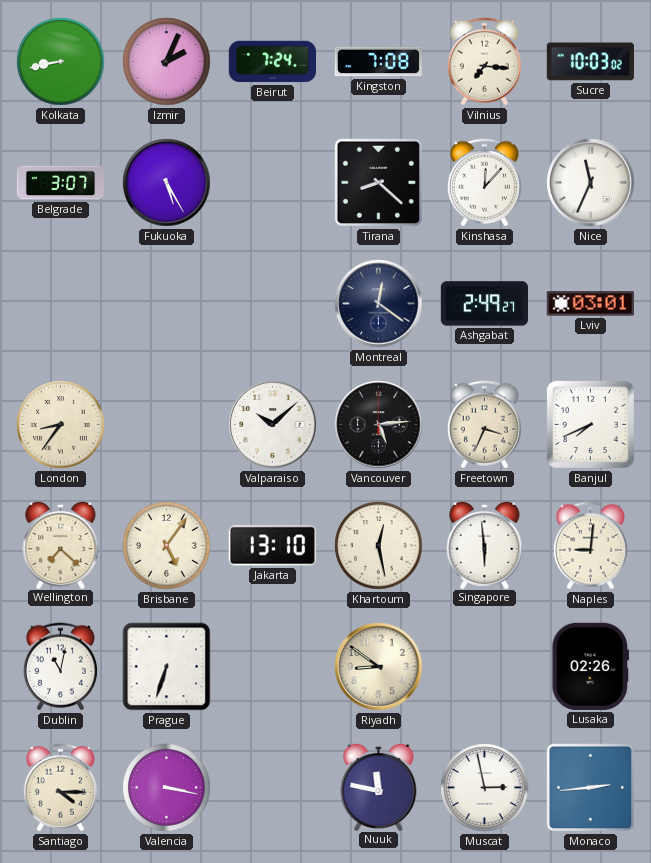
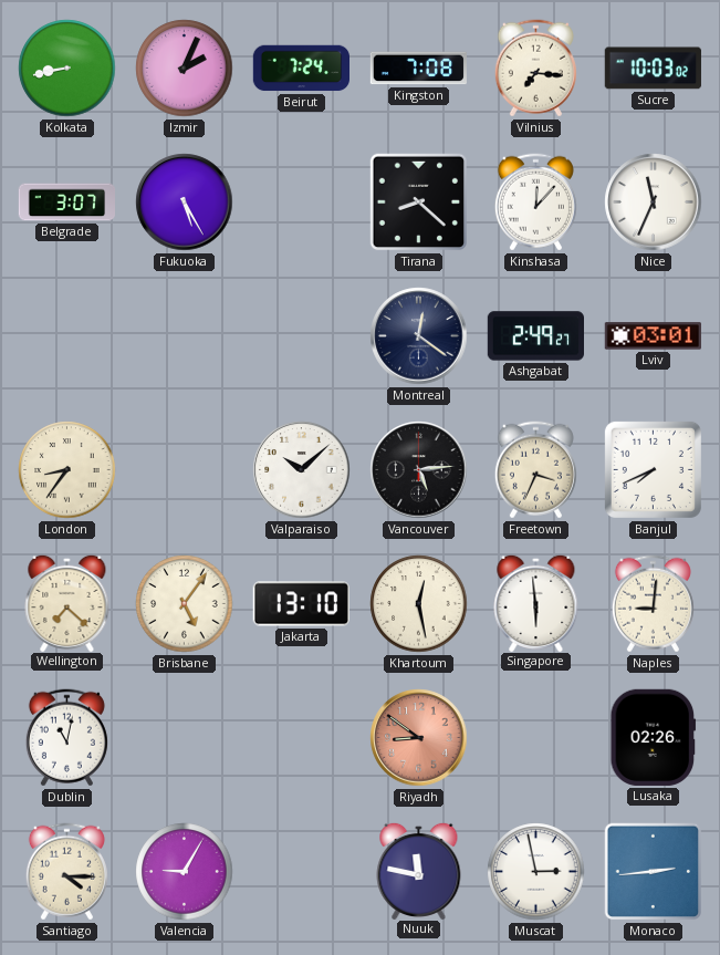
Prague: 6:33 -> none
Riyadh dial: cream -> salmon
Valencia: 3:17 -> 9:05
